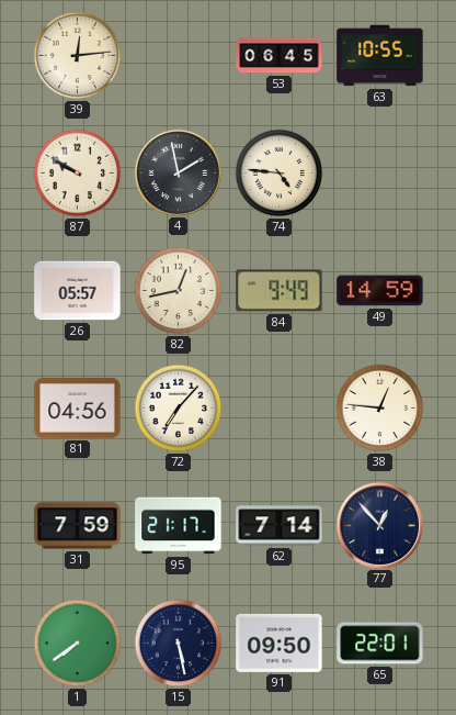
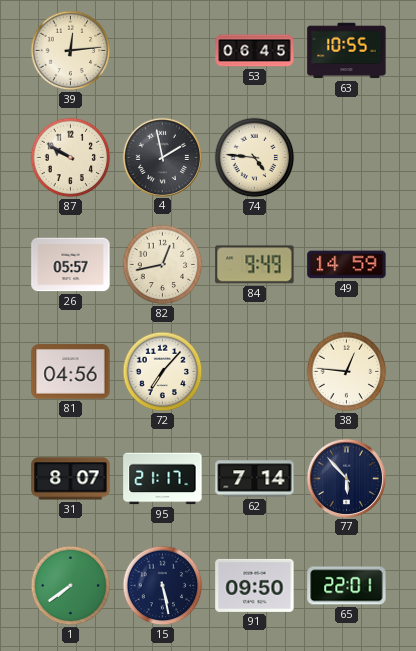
31: 7:59 -> 8:07
77: 12:53 -> 5:53
